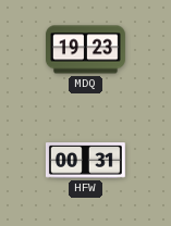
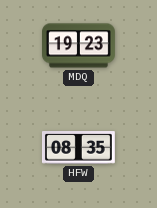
HFW: 00:31 -> 08:35
